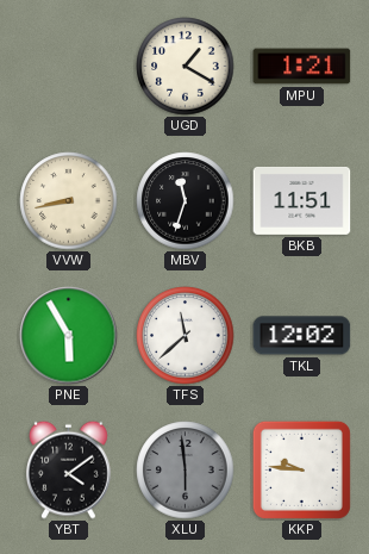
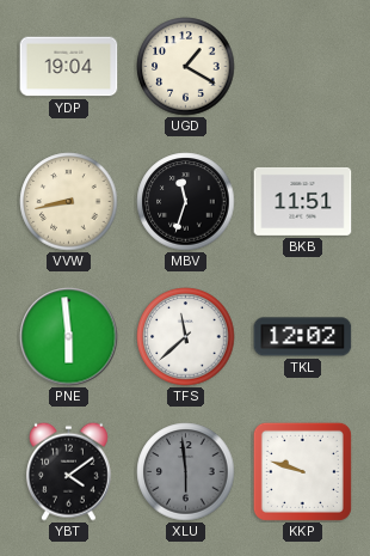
YDP: none -> 19:04
MPU: 1:21 -> none
PNE: 5:55 -> 5:59
KKP: 9:46 -> 9:48
